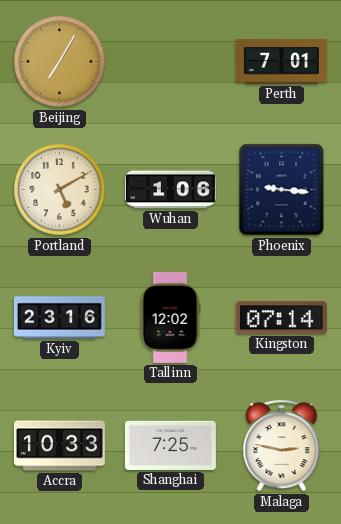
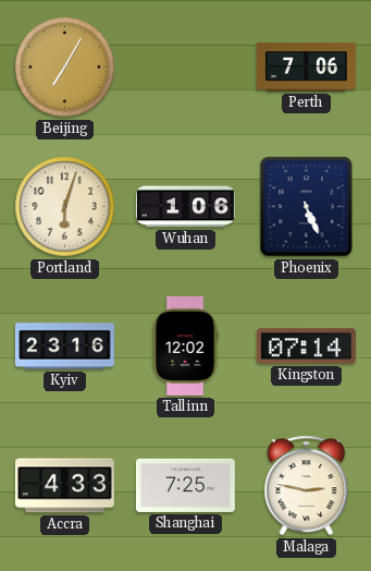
Perth: 7:01 -> 7:06
Portland: 5:10 -> 6:03
Phoenix: 9:16 -> 5:26
Accra: 10:33 -> 4:33
